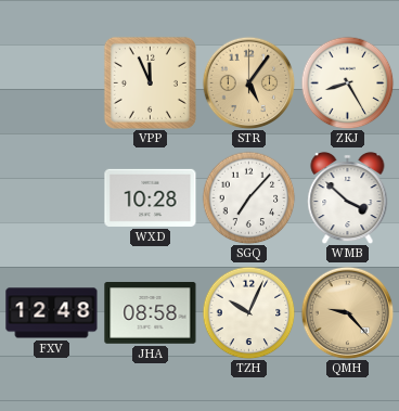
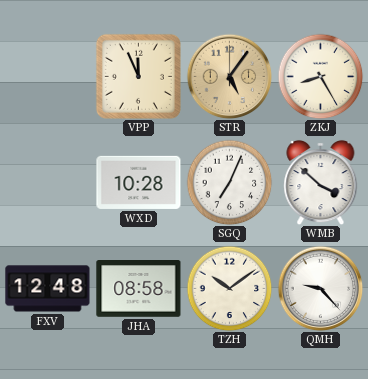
SGQ: 7:07 -> 7:04
TZH: 10:04 -> 10:09
QMH dial: champagne -> white
